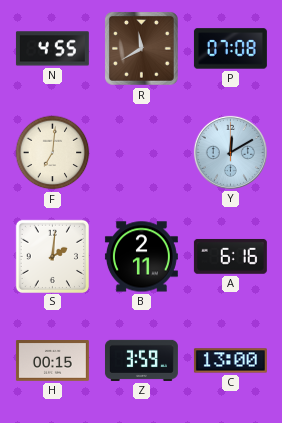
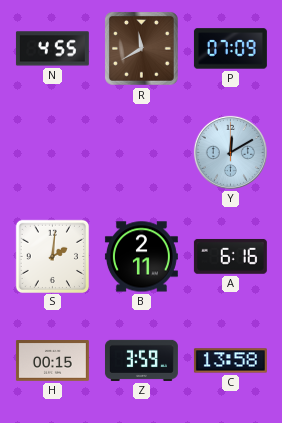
P: 07:08 -> 07:09
F: 7:01 -> none
C: 13:00 -> 13:58
